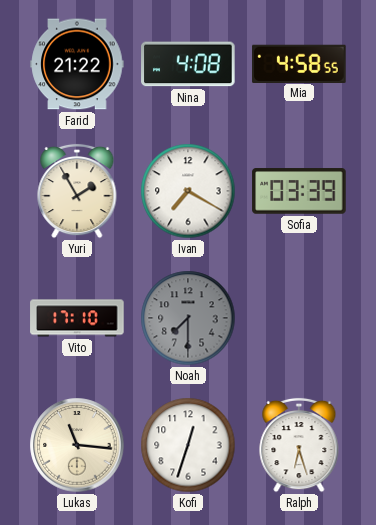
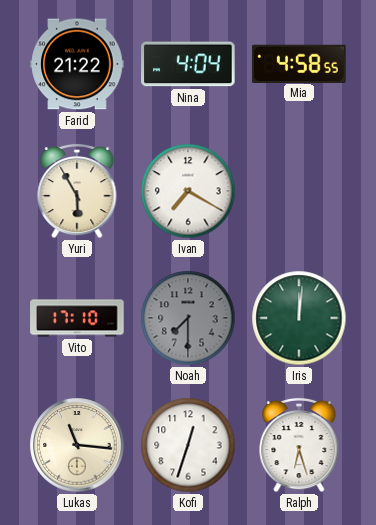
Nina: 4:08 -> 4:04
Yuri: 1:55 -> 5:55
Sofia: 03:39 -> none
Iris: none -> 12:01
